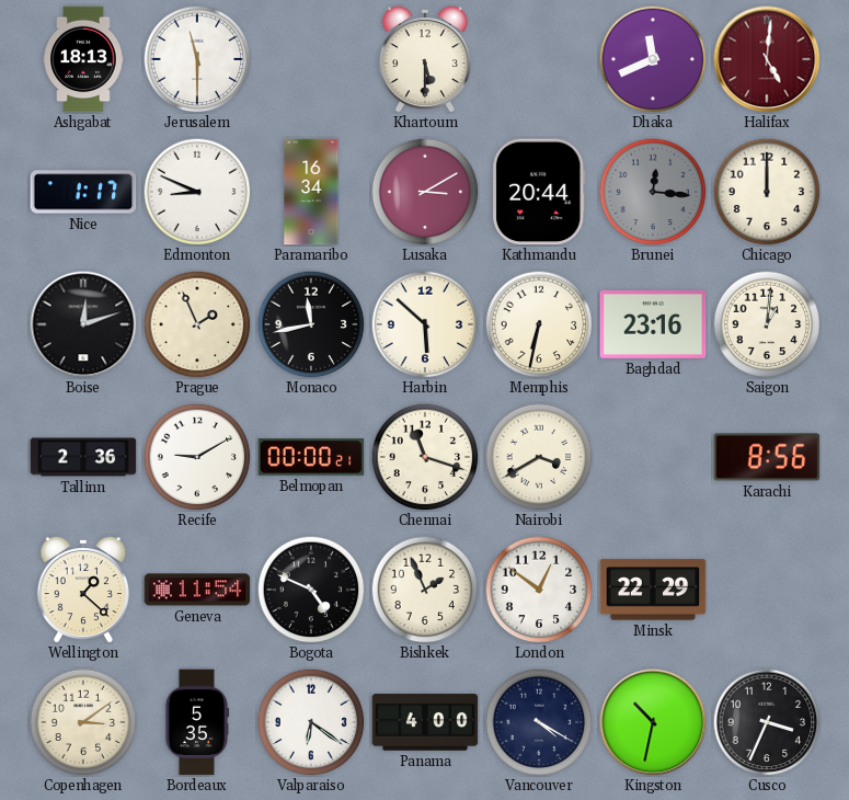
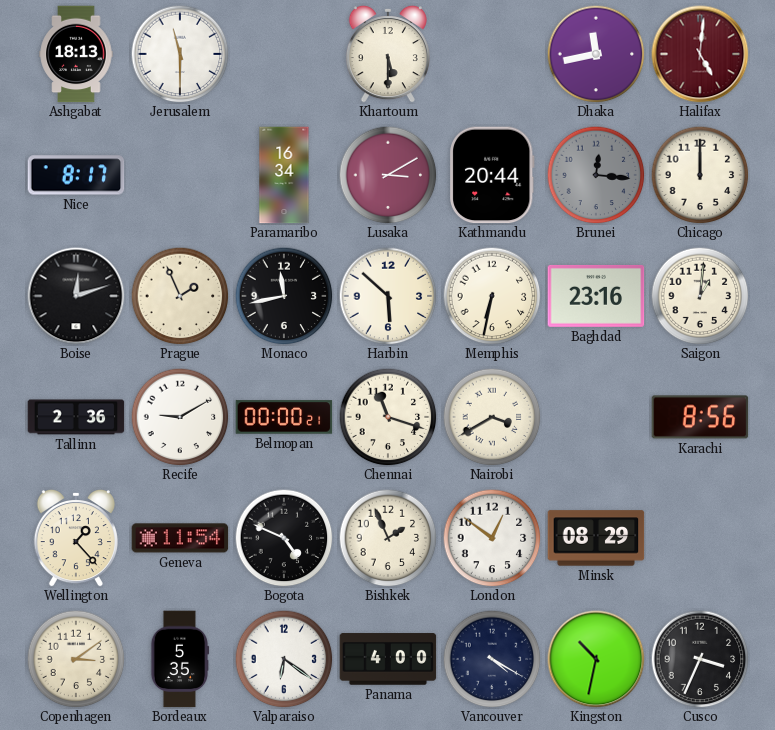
Dhaka: 11:41 -> 11:43
Nice: 1:17 -> 8:17
Edmonton: 8:49 -> none
Wellington: 1:22 -> 1:23
Minsk: 22:29 -> 08:29
